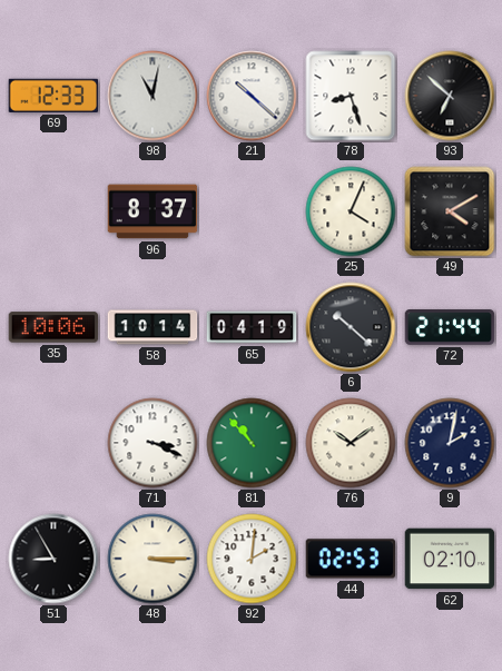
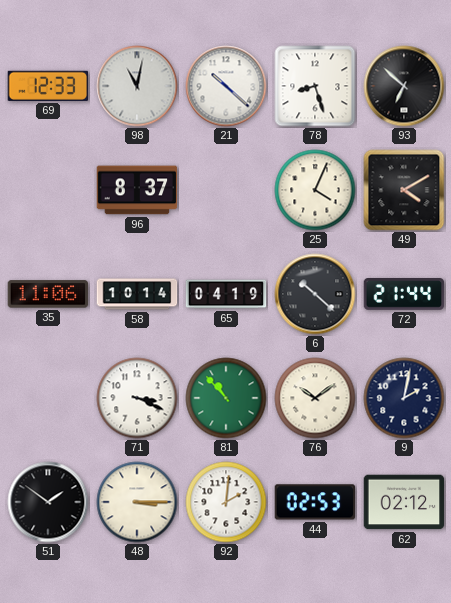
35: 10:06 -> 11:06
51: 8:55 -> 1:51
62: 02:10 -> 02:12
